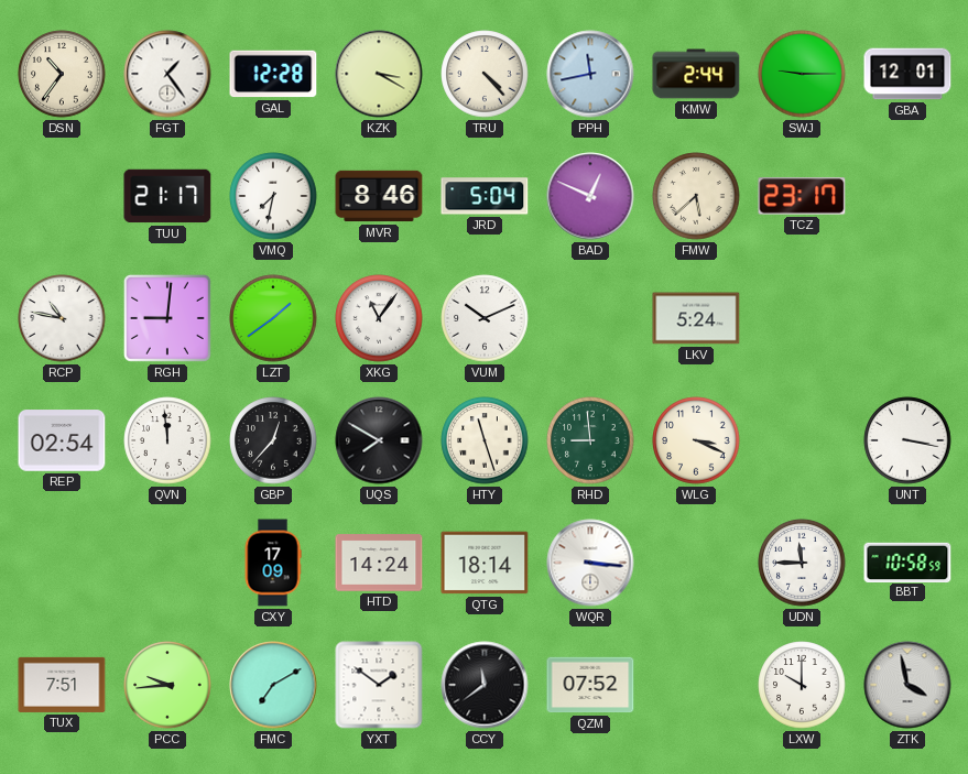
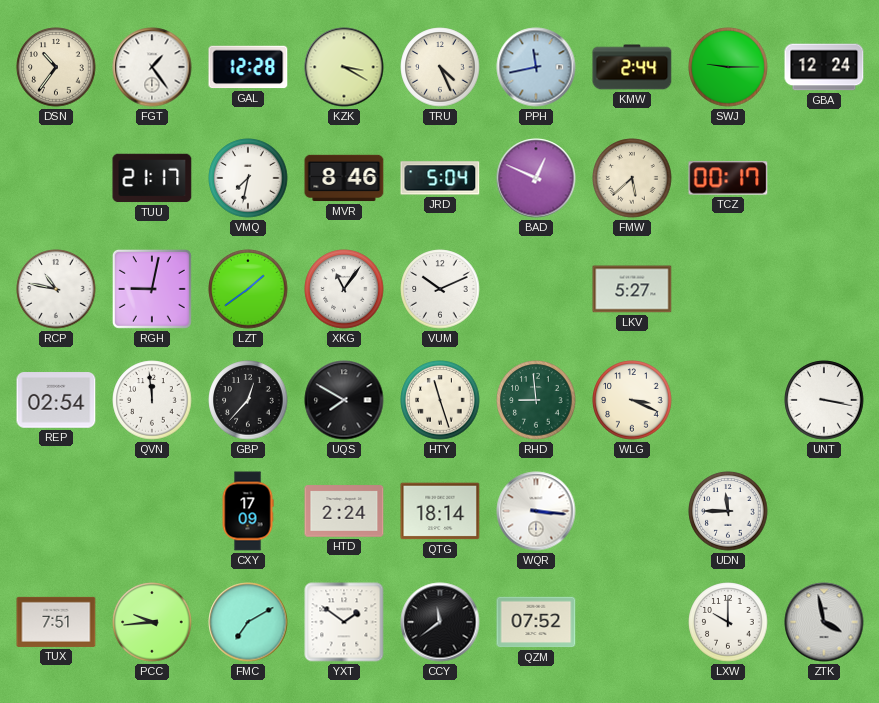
TRU: 4:23 -> 4:26
GBA: 12:01 -> 12:24
TCZ: 23:17 -> 00:17
RGH: 9:01 -> 9:02
LKV: 5:24 -> 5:27
HTD: 14:24 -> 2:24
BBT: 10:58 -> none
